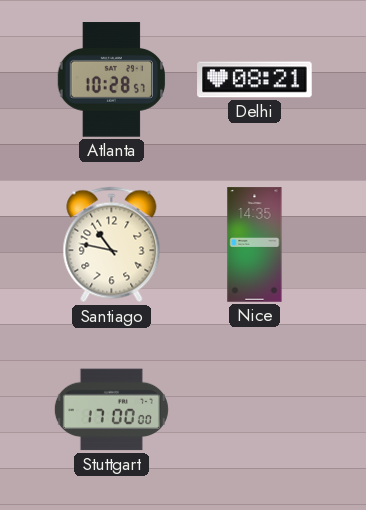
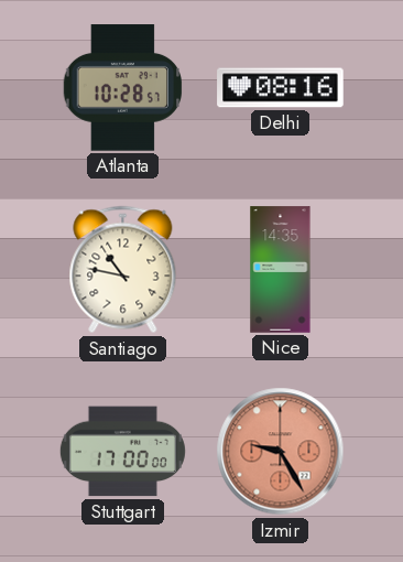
Delhi: 08:21 -> 08:16
Izmir: none -> 9:25
